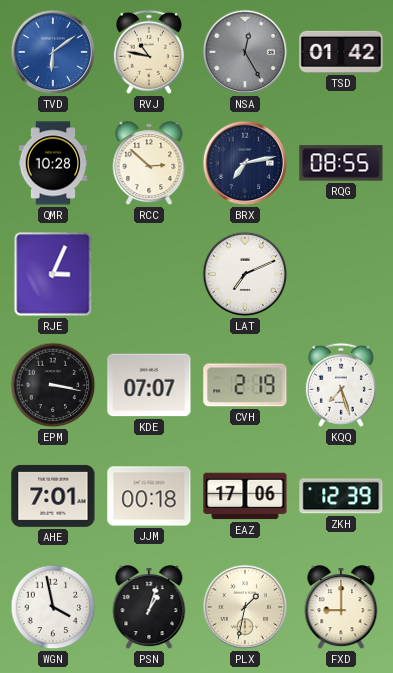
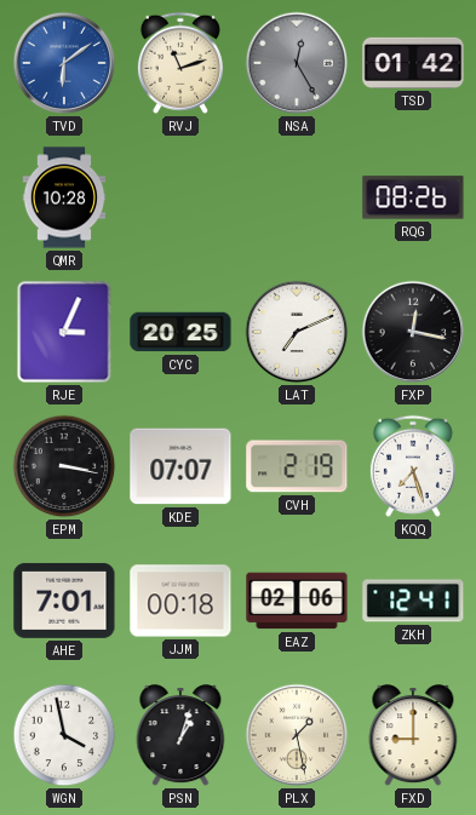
RVJ: 10:47 -> 11:12
RCC: 2:52 -> none
BRX: 7:13 -> none
RQG: 08:55 -> 08:26
CYC: none -> 20:25
FXP: none -> 12:17
EAZ: 17:06 -> 02:06
ZKH: 12:39 -> 12:41
PLX: 1:32 -> 1:28
